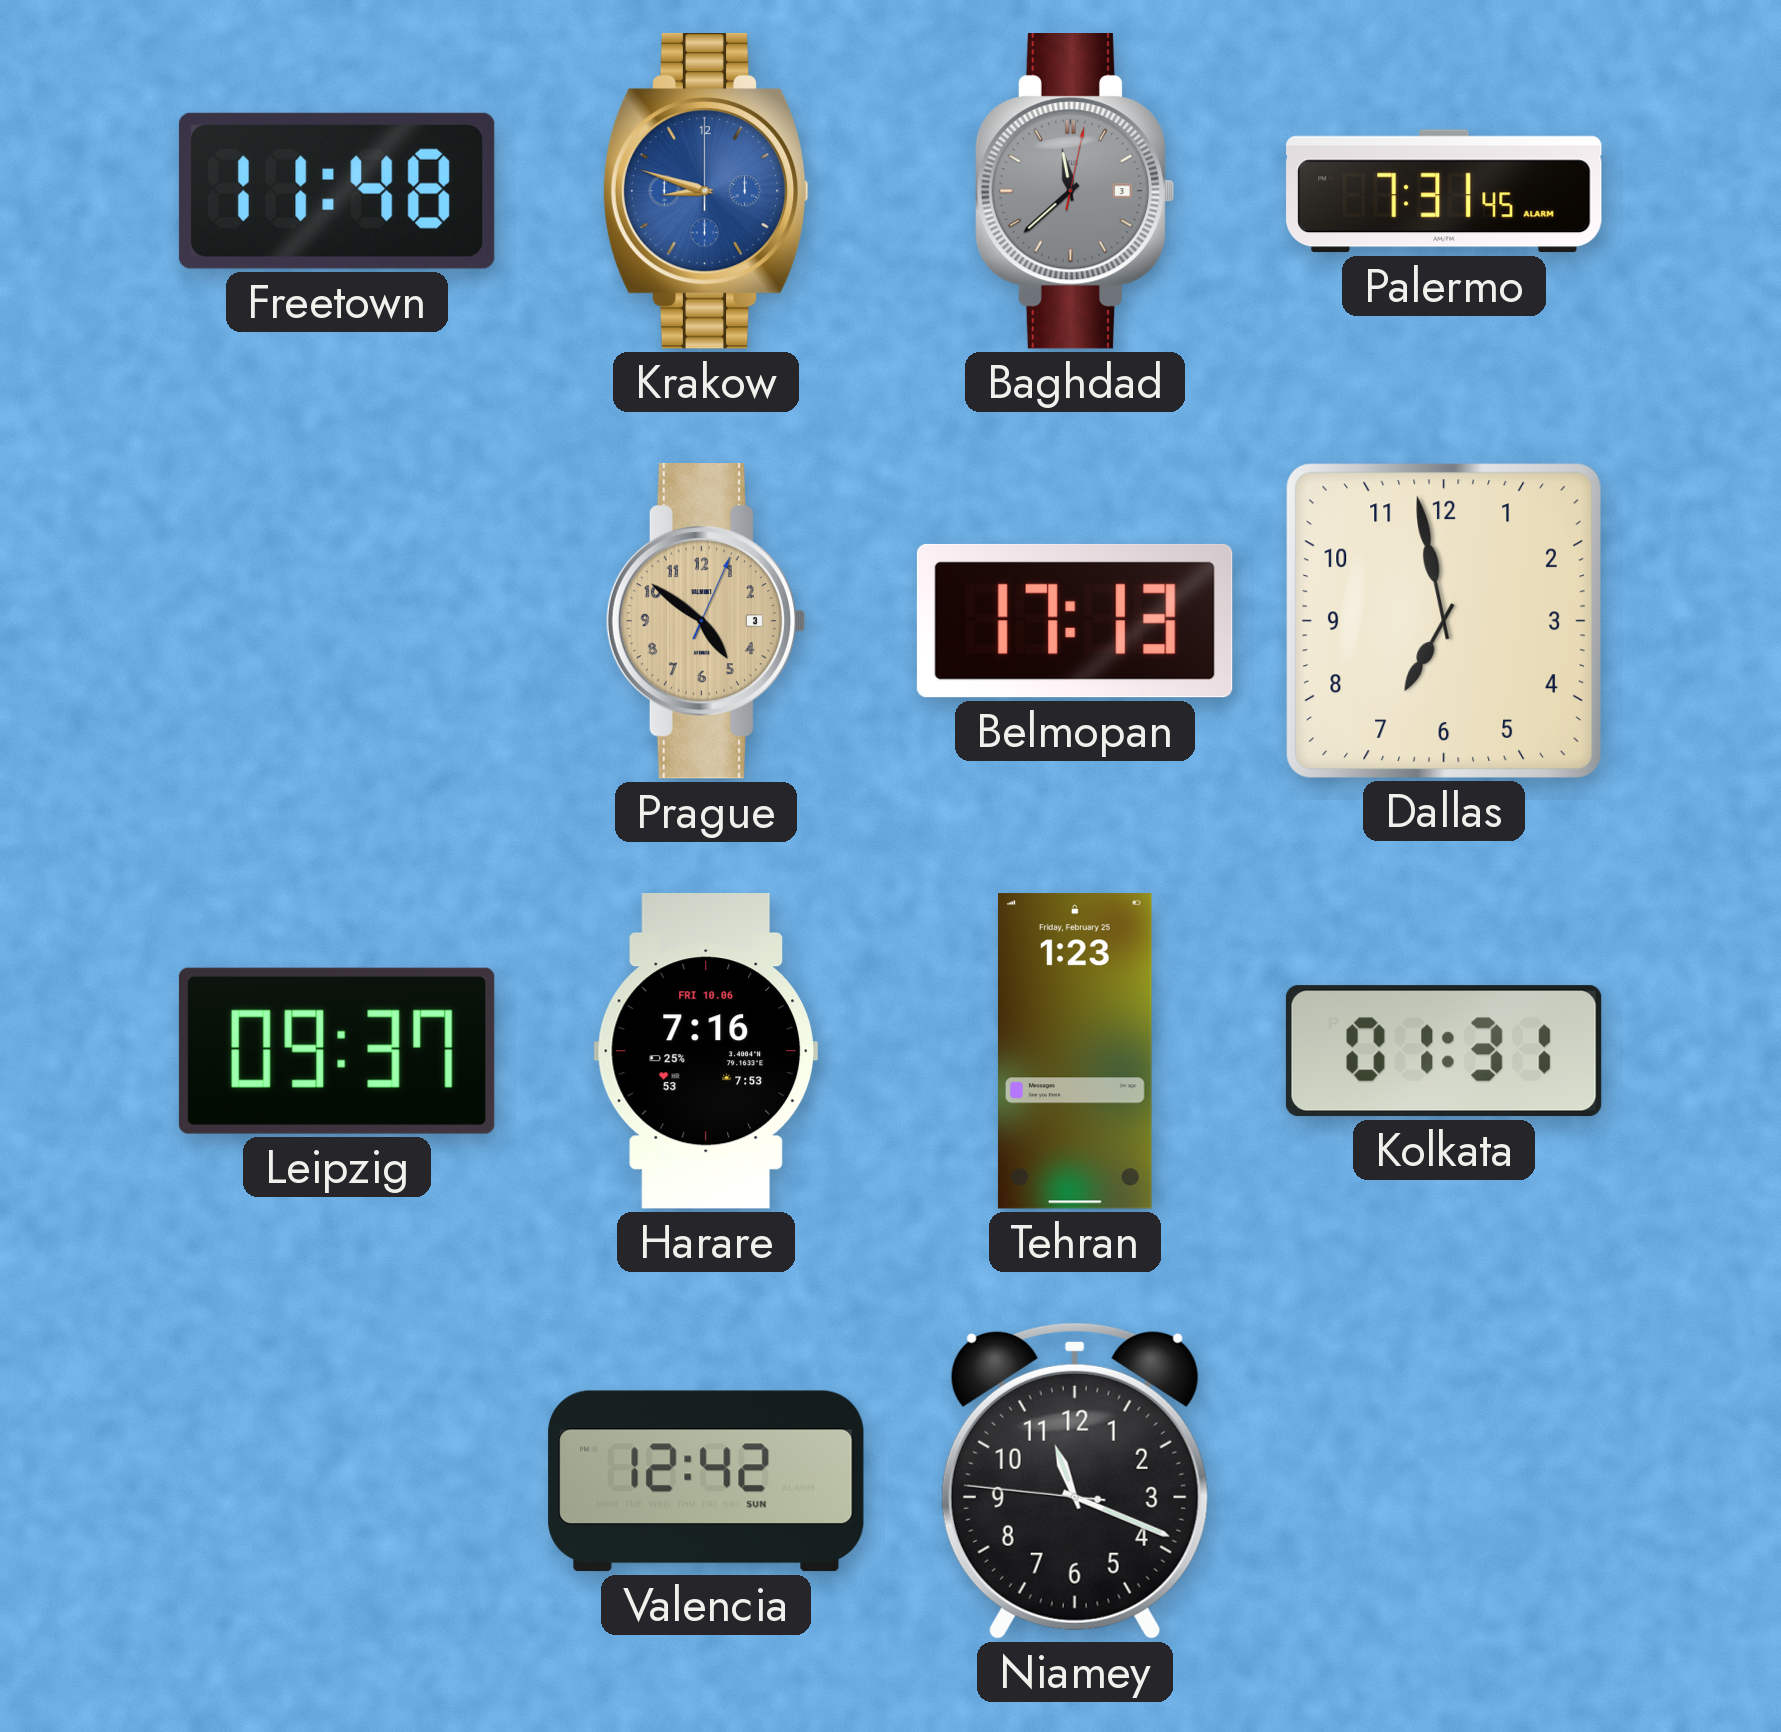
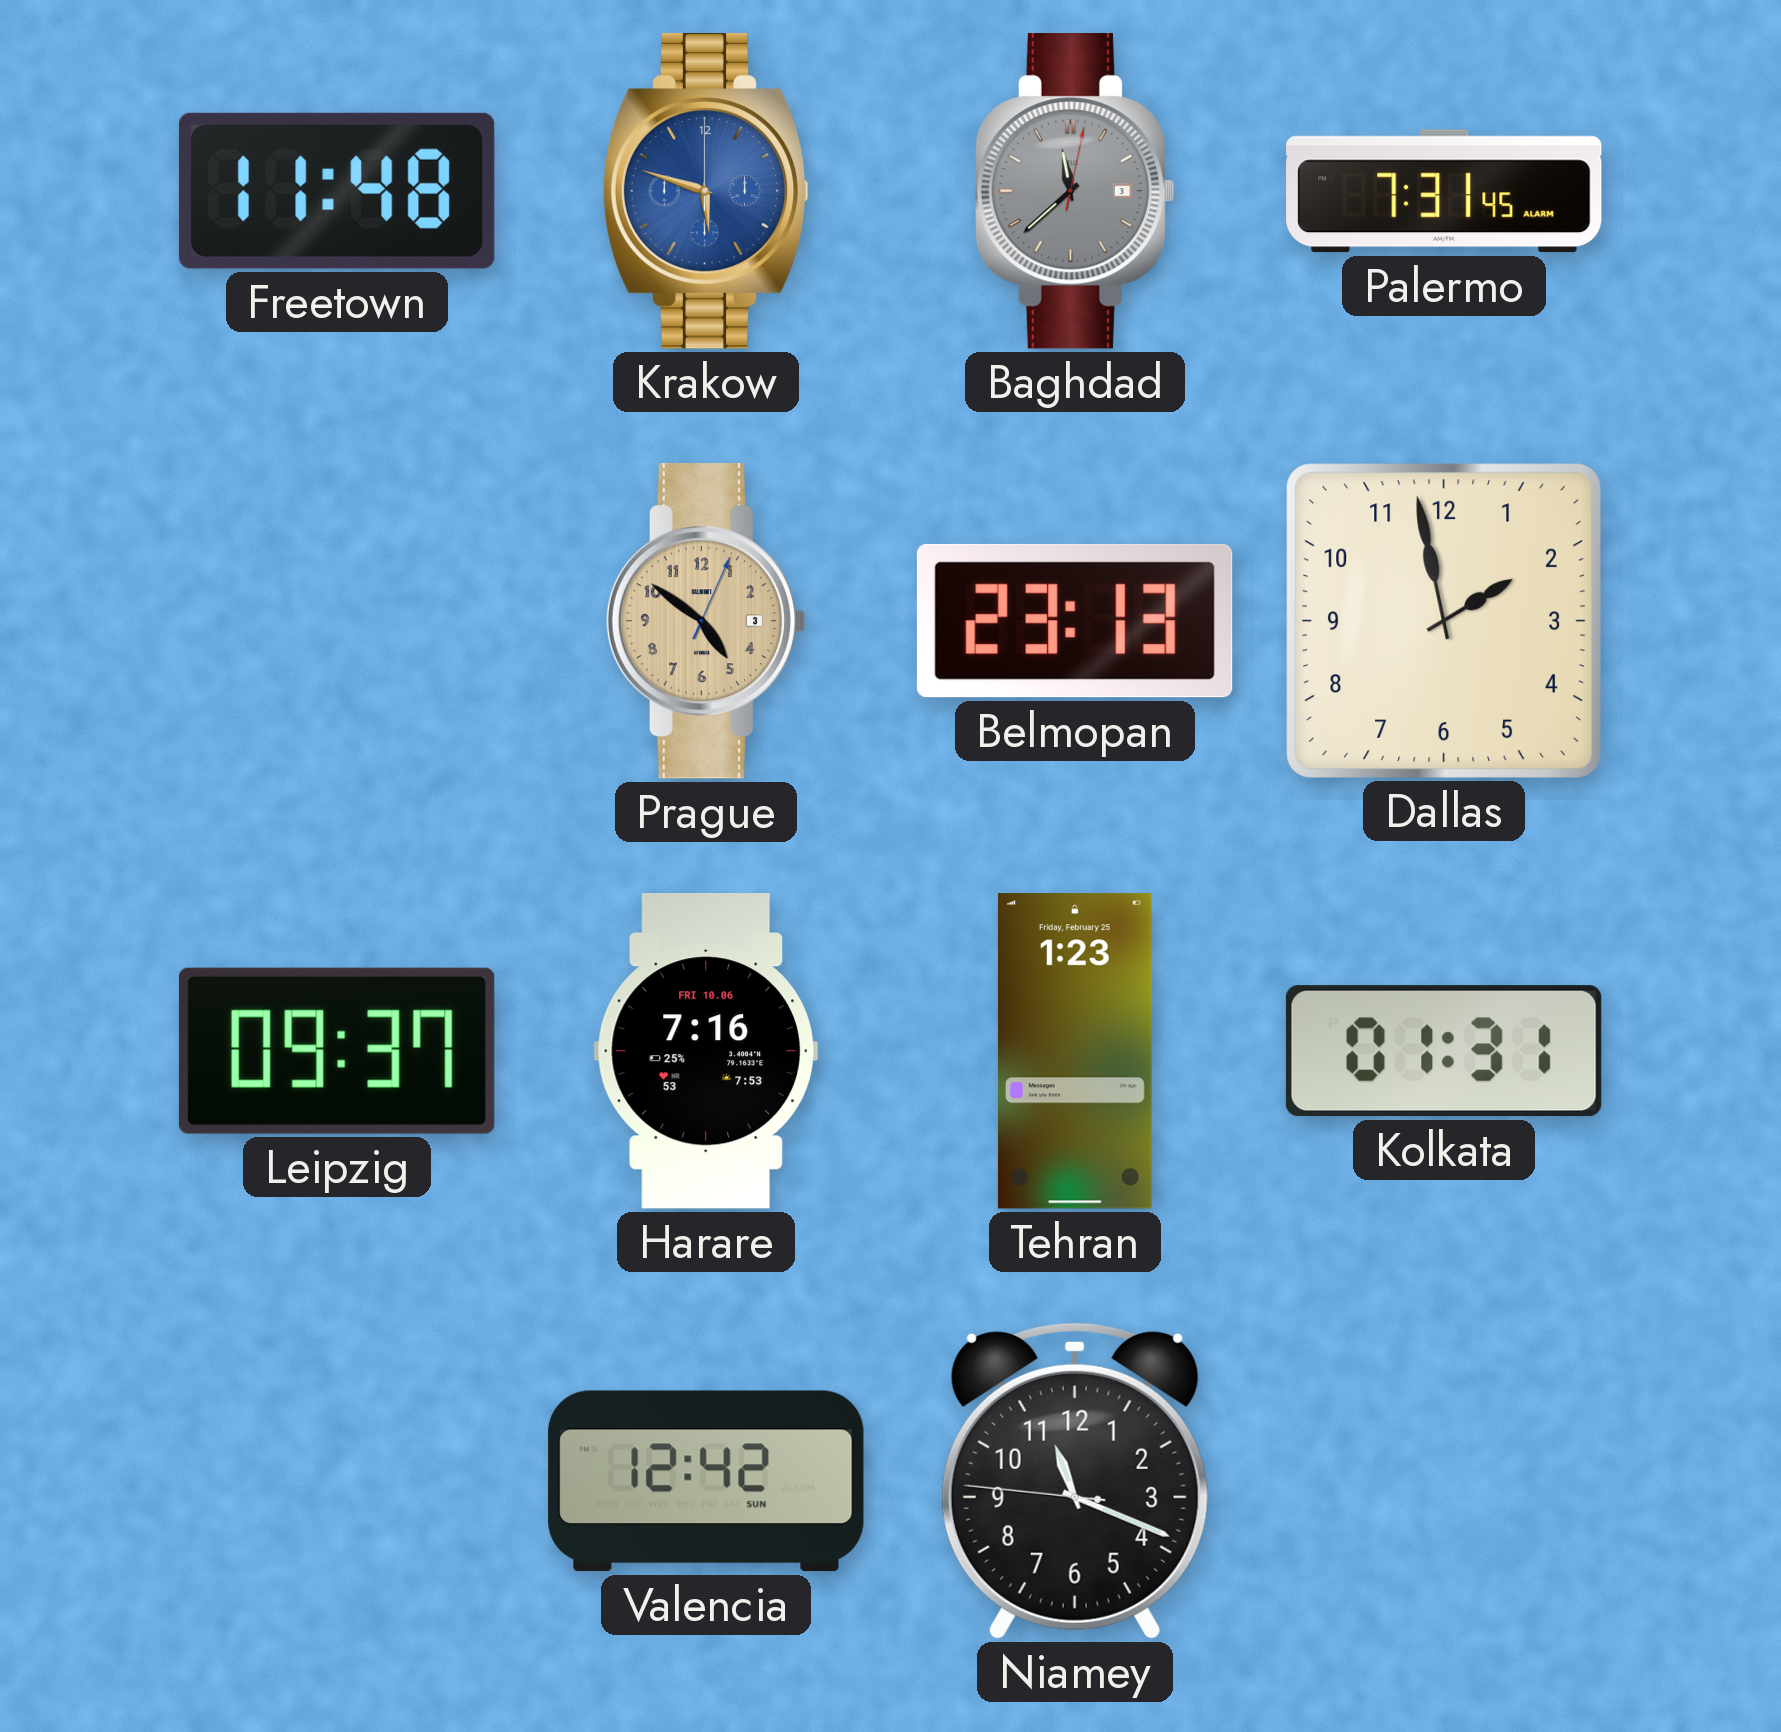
Krakow: 8:48 -> 5:48
Belmopan: 17:13 -> 23:13
Dallas: 6:58 -> 1:58
